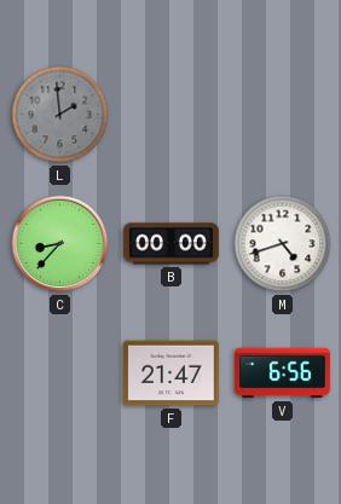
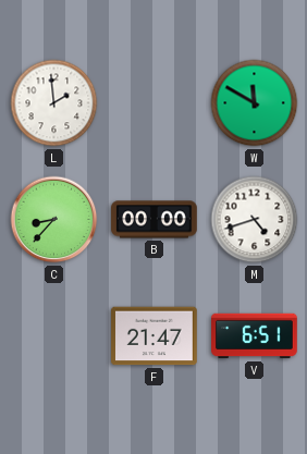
L dial: grey -> white
W: none -> 11:50
V: 6:56 -> 6:51
